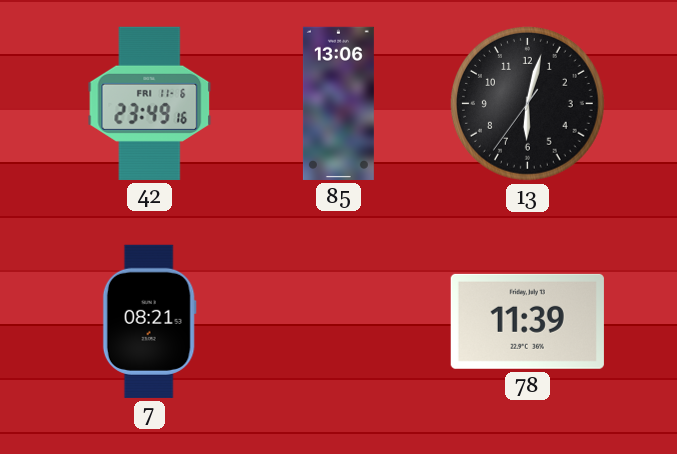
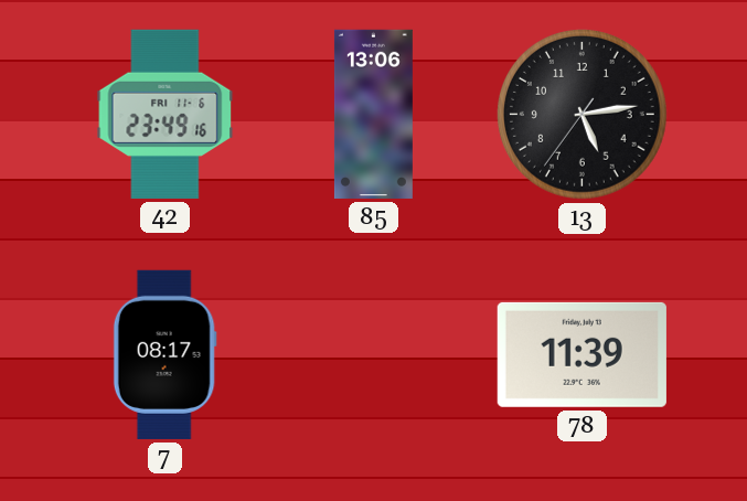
13: 6:02 -> 5:13
7: 08:21 -> 08:17
